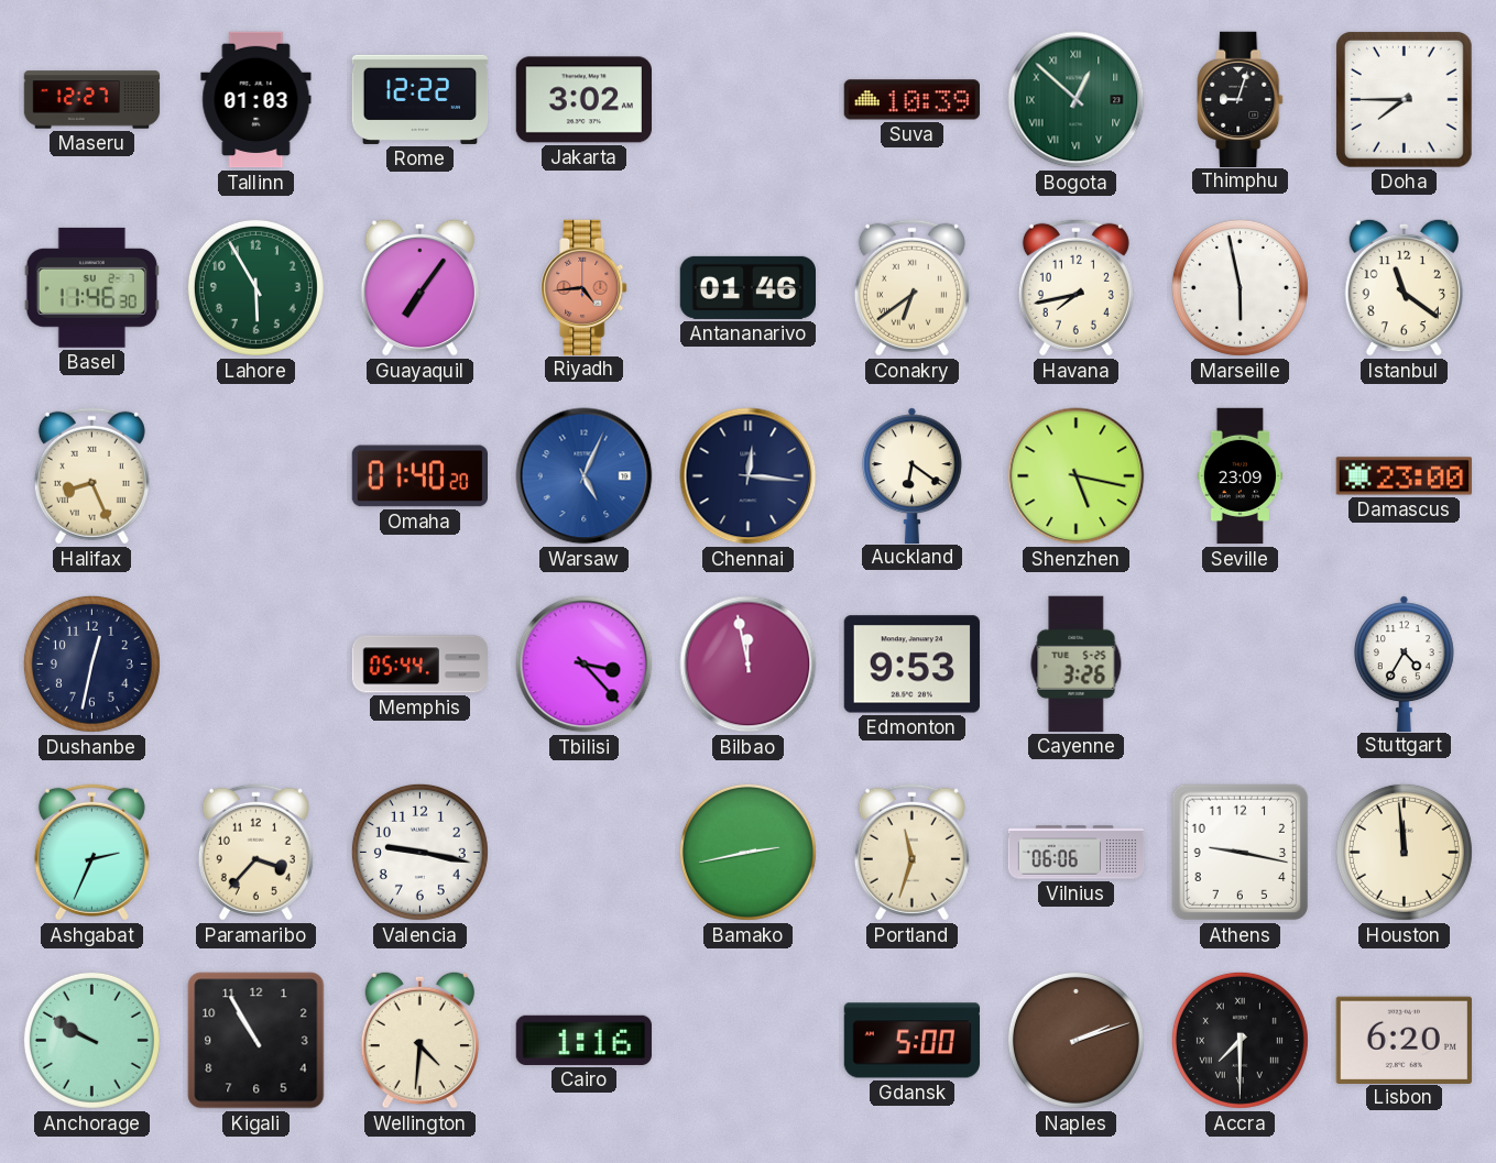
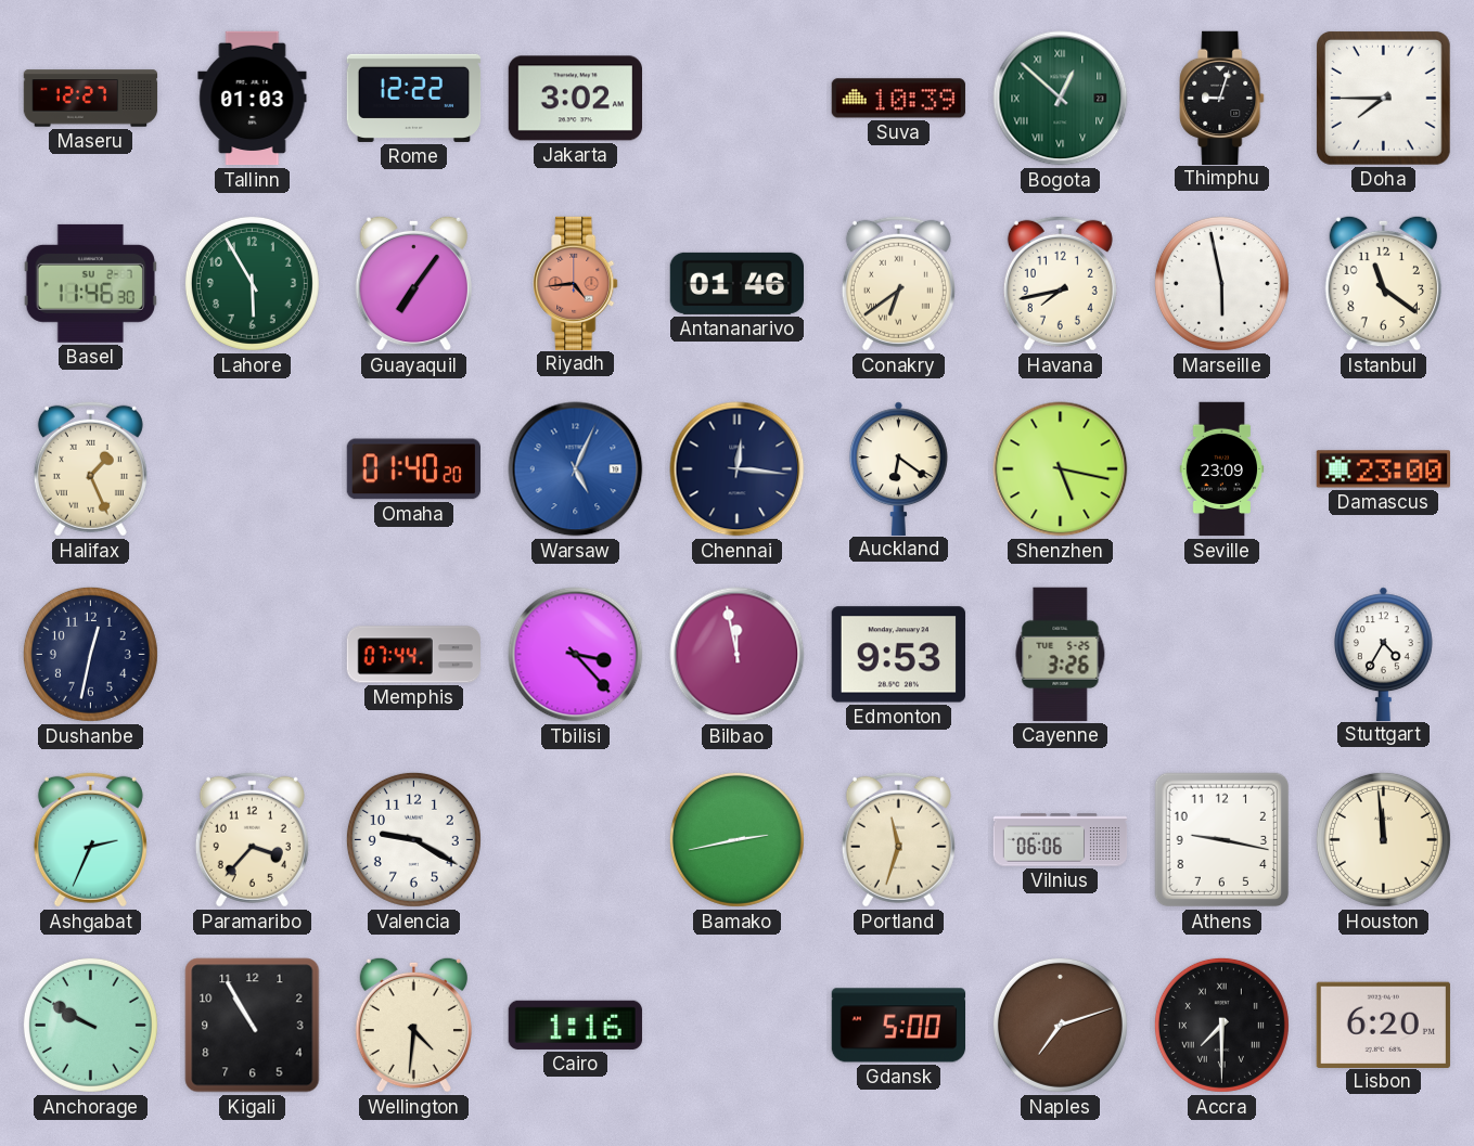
Halifax: 8:26 -> 1:26
Memphis: 05:44 -> 07:44
Valencia: 9:17 -> 9:20
Naples: 2:12 -> 7:12
